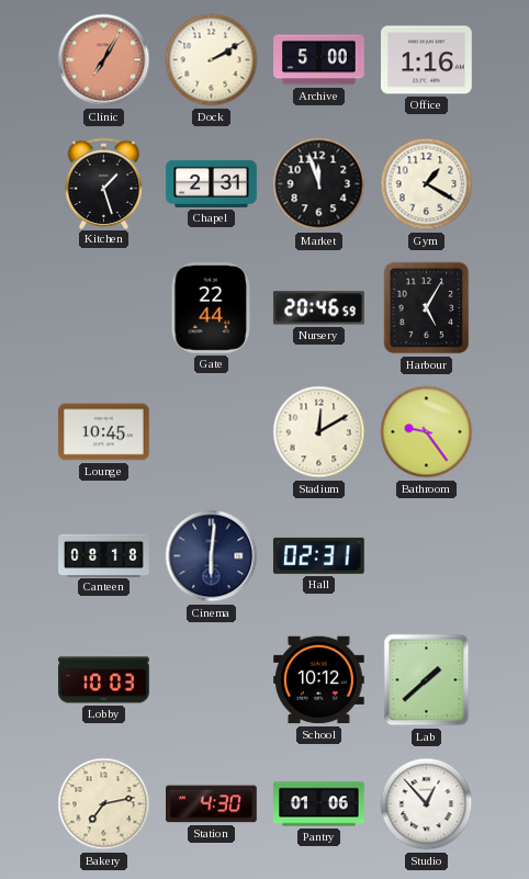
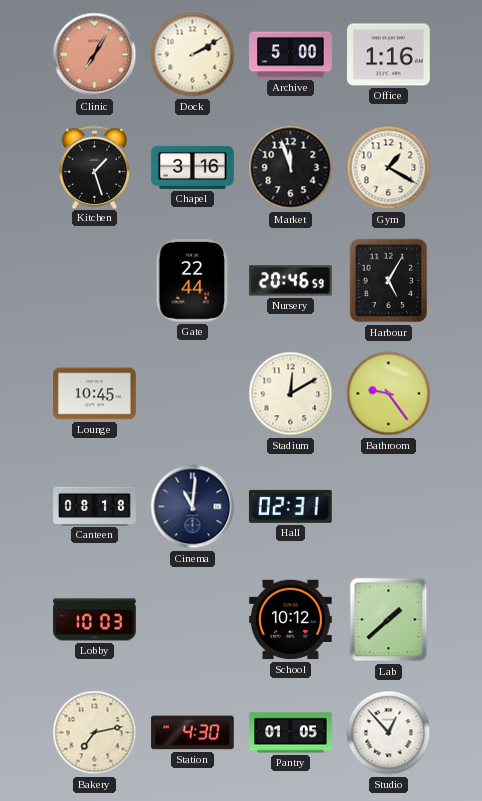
Chapel: 2:31 -> 3:16
Cinema: 6:01 -> 11:01
Pantry: 01:06 -> 01:05
